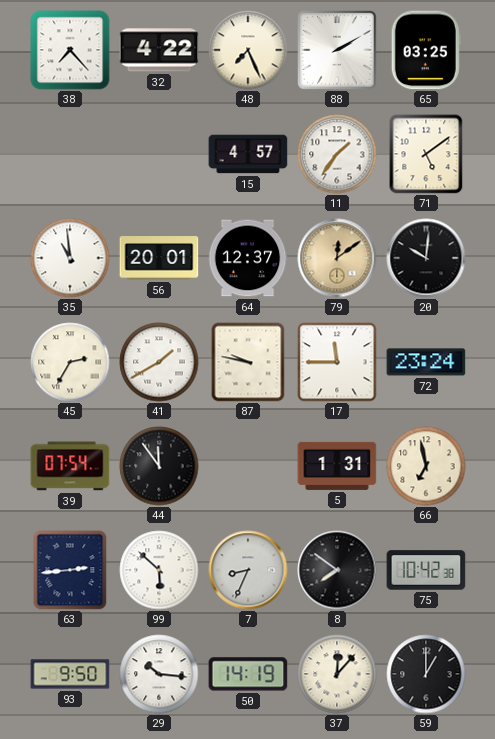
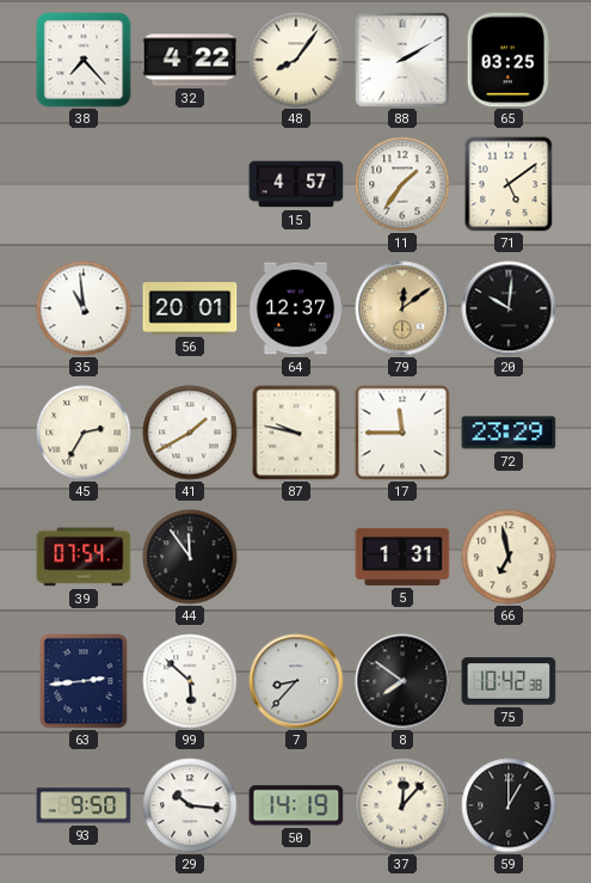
48: 7:26 -> 8:06
72: 23:24 -> 23:29
7: 8:34 -> 8:37
